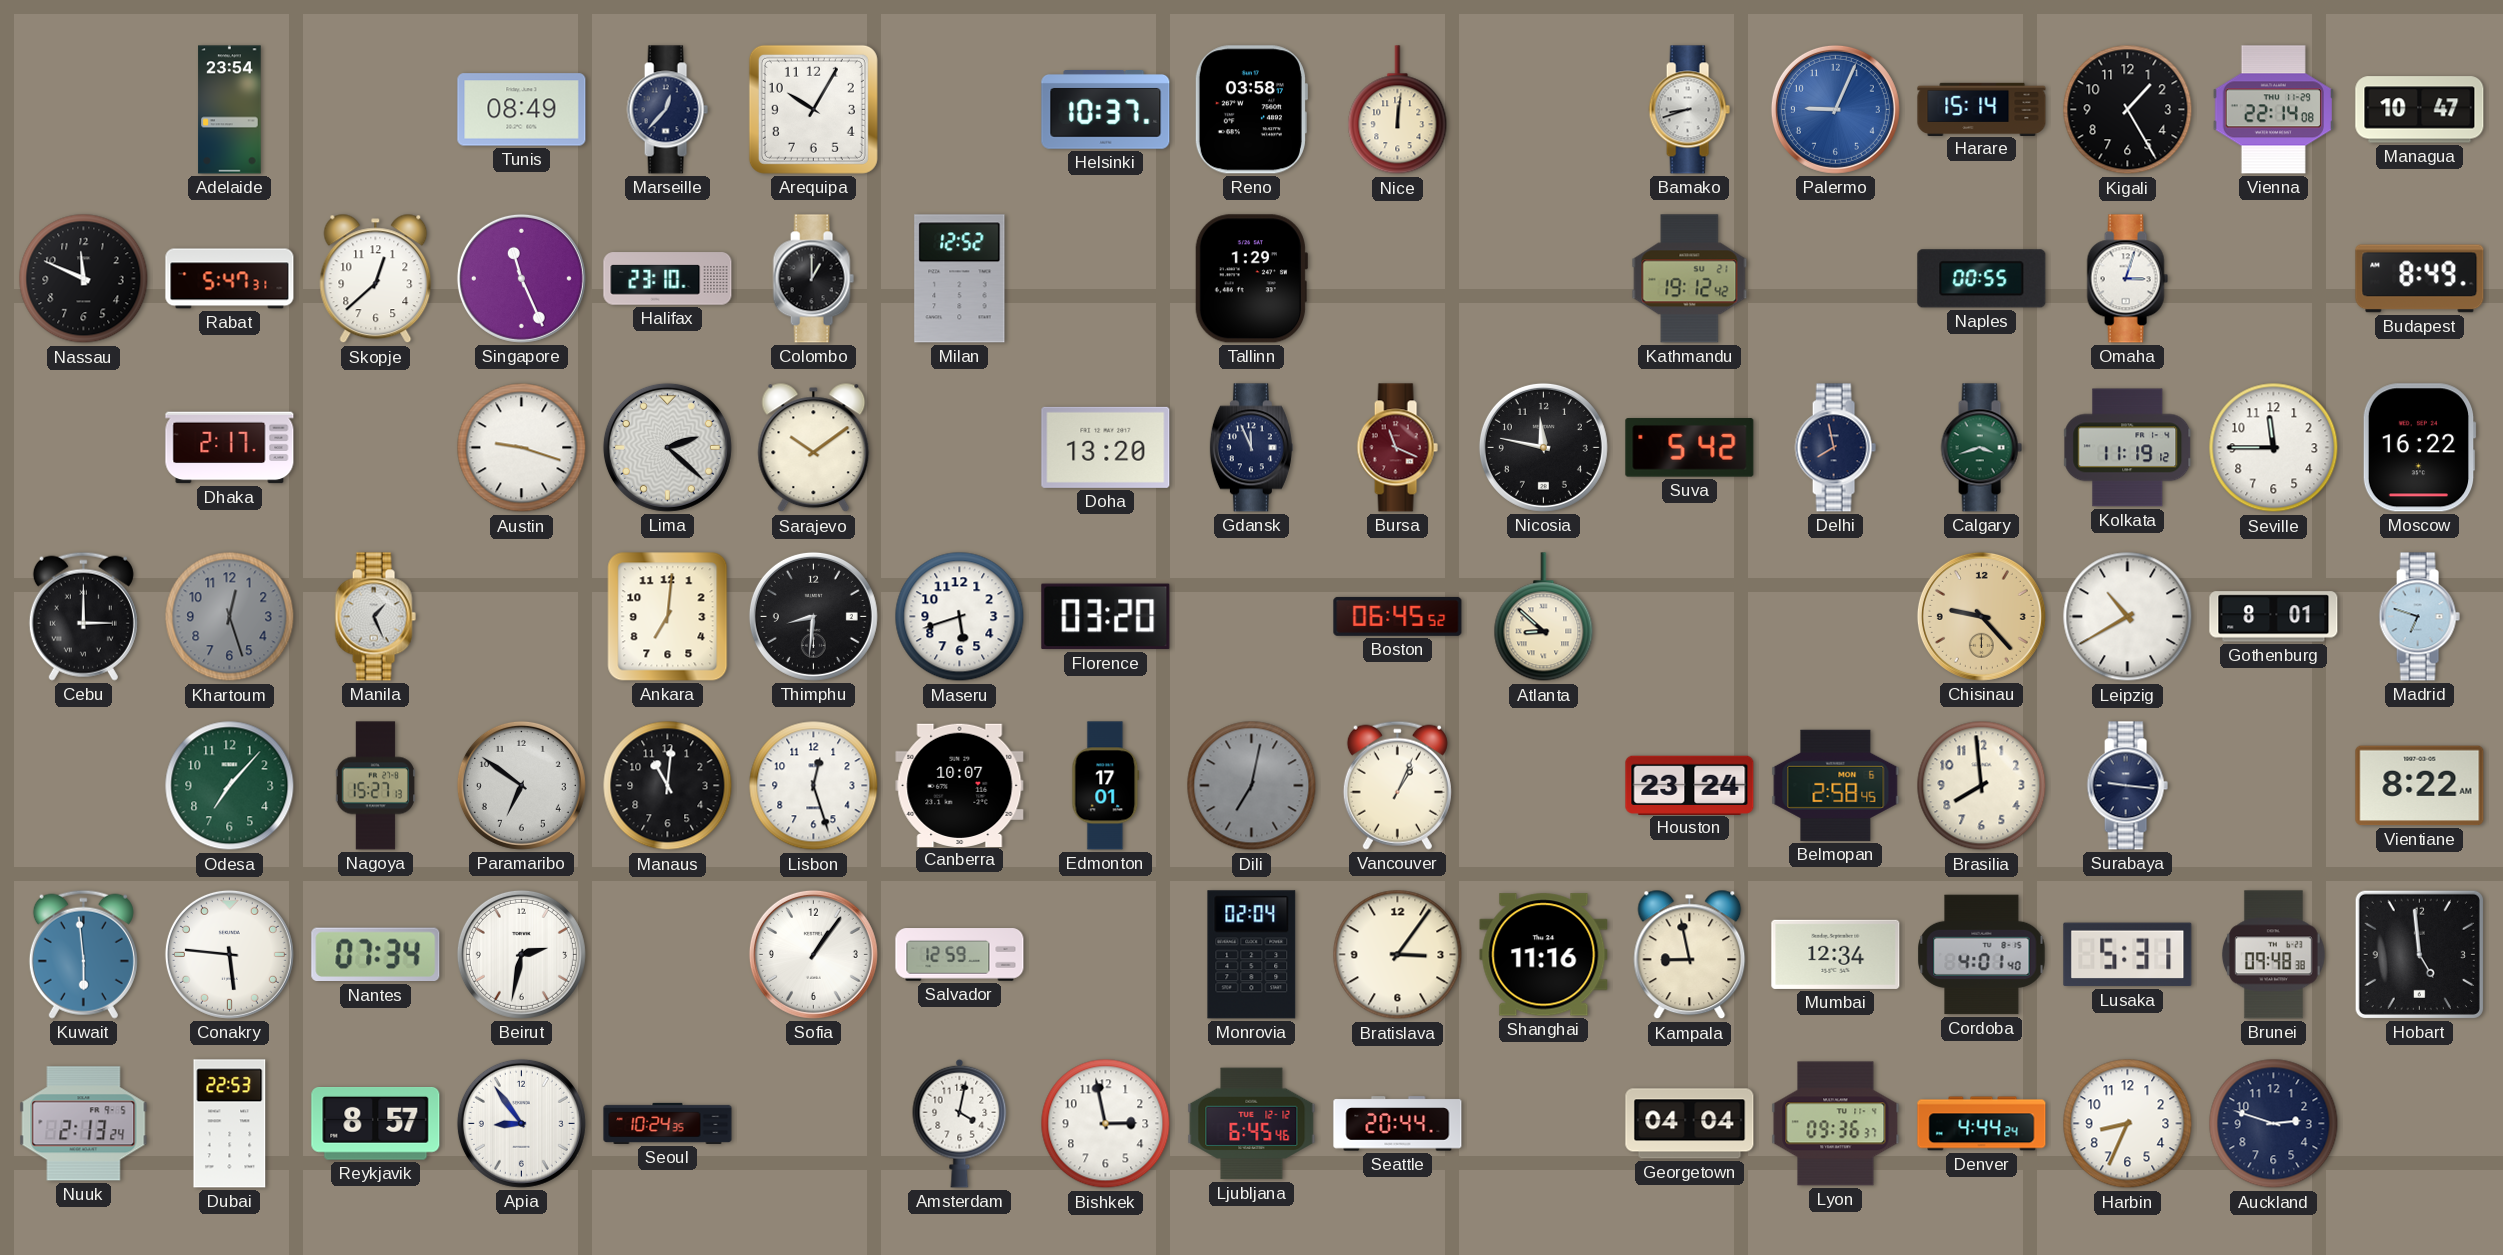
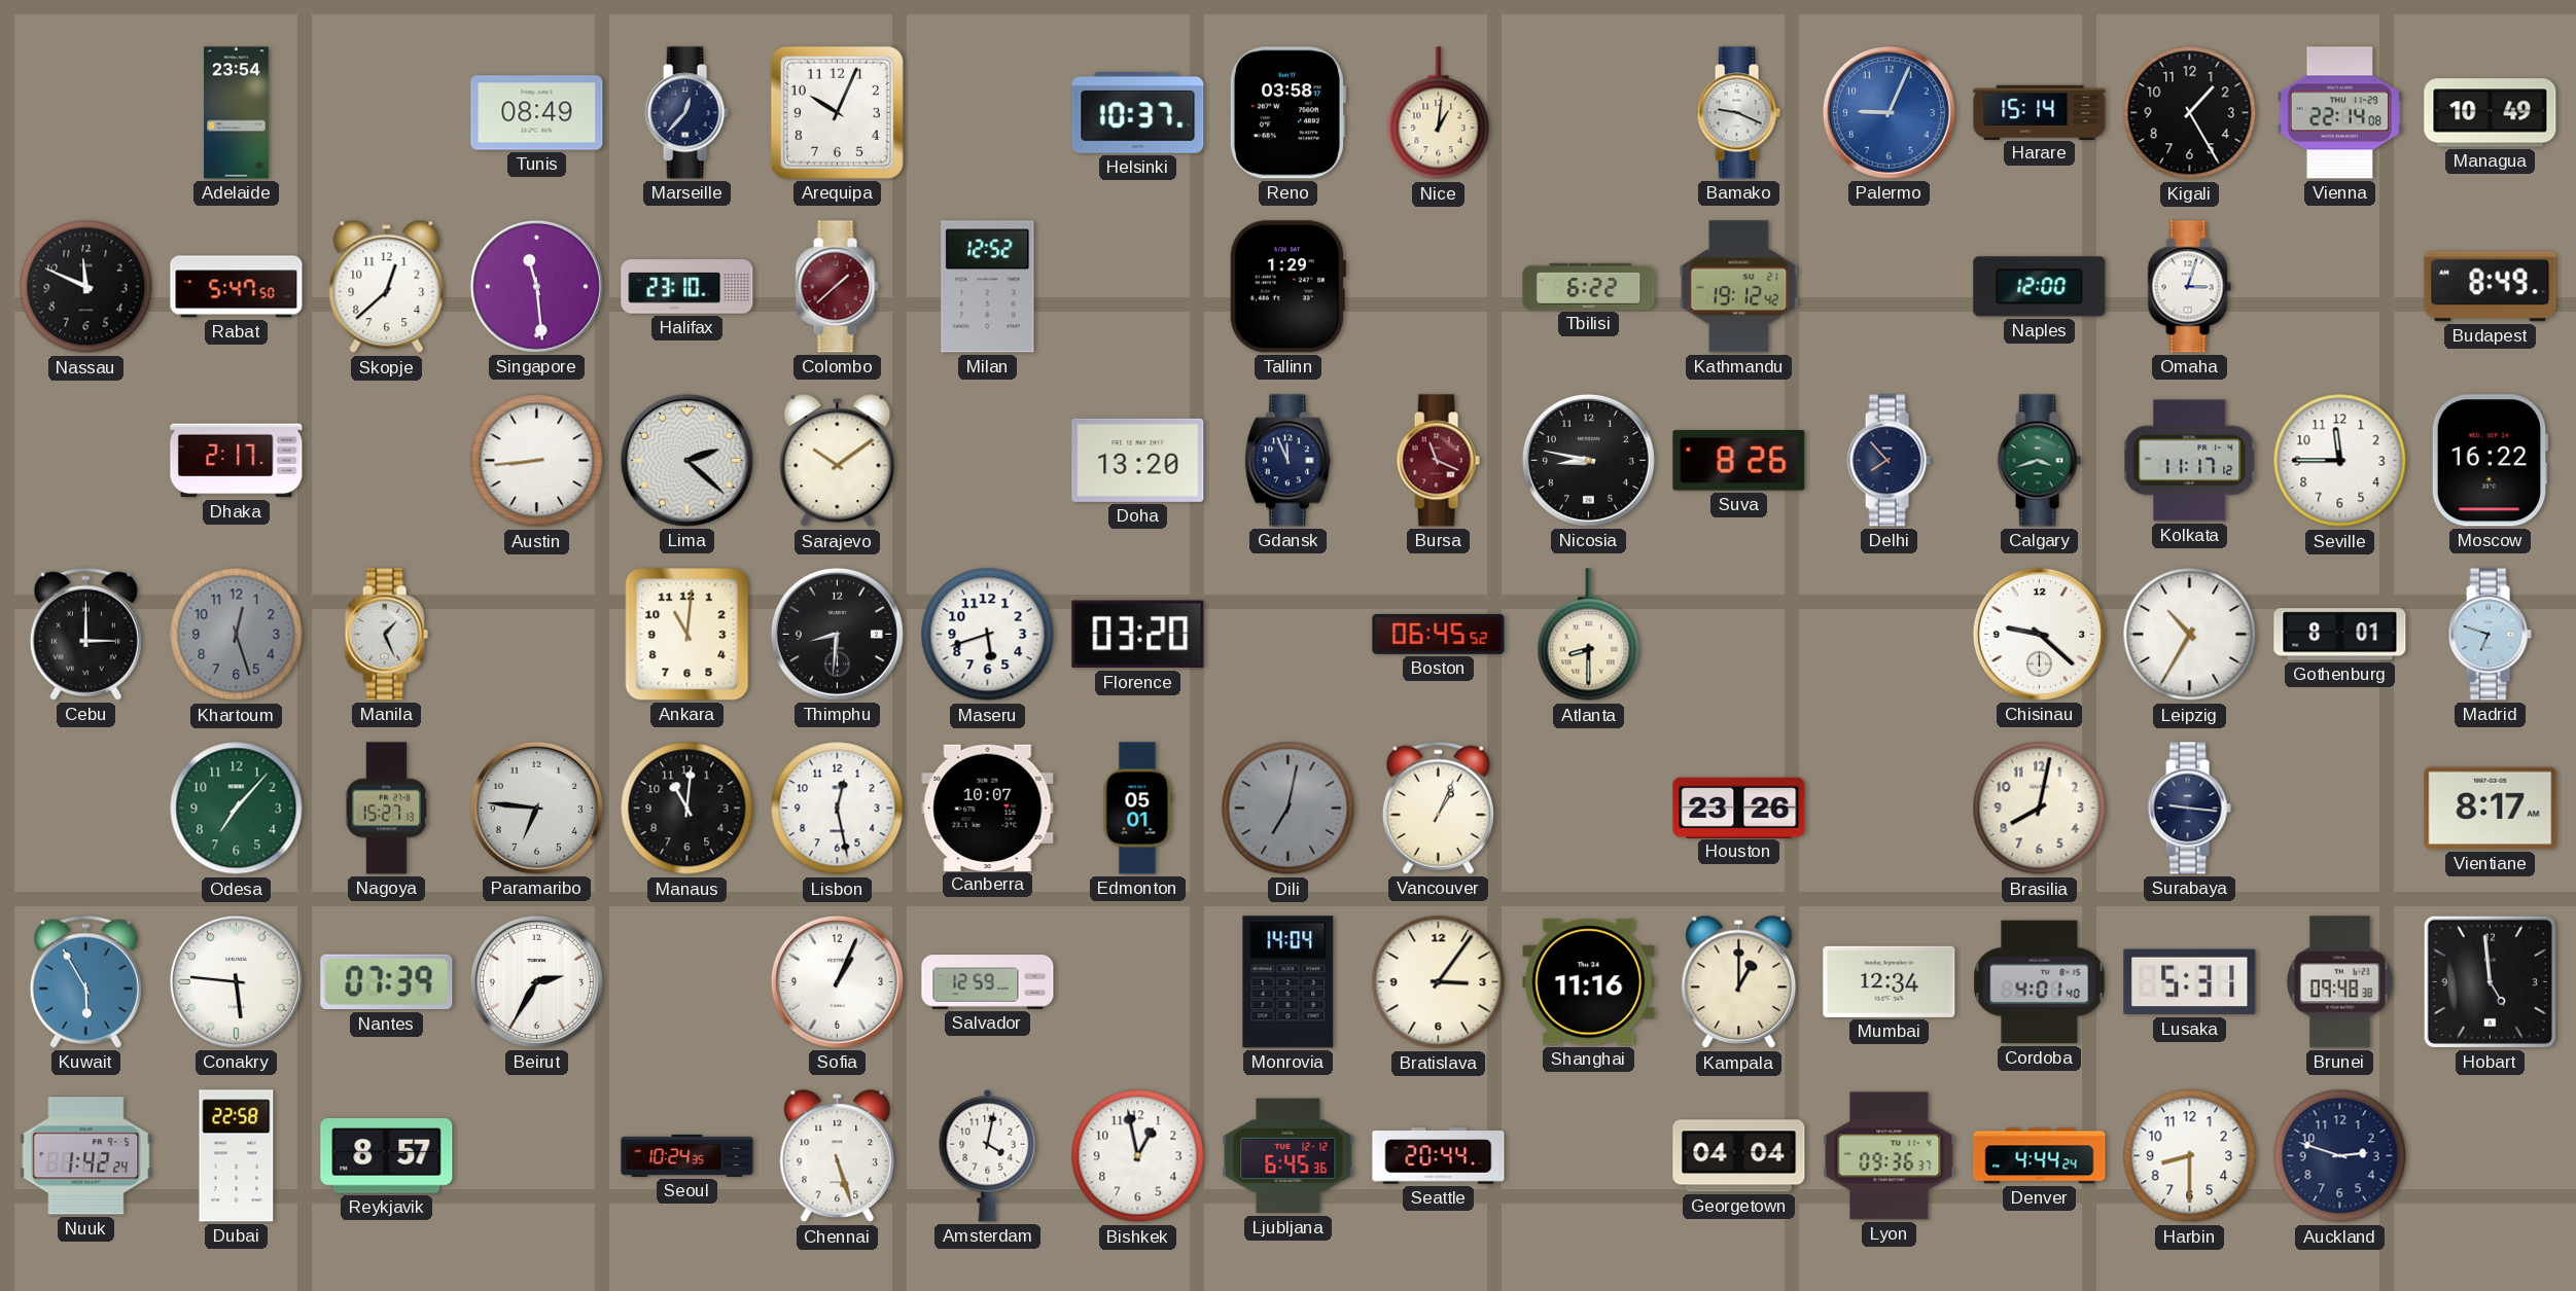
Arequipa: 10:05 -> 10:04
Nice: 12:01 -> 1:01
Bamako: 8:42 -> 9:19
Managua: 10:47 -> 10:49
Rabat: 5:47:31 -> 5:47:50
Singapore: 11:26 -> 11:29
Colombo: 1:00 -> 1:38
Colombo dial: black -> burgundy
Tbilisi: none -> 6:22
Naples: 00:55 -> 12:00
Austin: 9:18 -> 8:44
Nicosia: 11:47 -> 8:47
Suva: 5:42 -> 8:26
Delhi: 7:58 -> 7:53
Kolkata: 11:19 -> 11:17
Ankara: 7:01 -> 11:01
Atlanta: 8:52 -> 8:30
Chisinau: 9:23 -> 9:22
Chisinau dial: champagne -> white
Leipzig: 10:40 -> 10:35
Paramaribo: 6:51 -> 6:46
Lisbon: 12:27 -> 12:28
Edmonton: 17:01 -> 05:01
Houston: 23:24 -> 23:26
Belmopan: 2:58 -> none
Brasilia: 7:59 -> 8:02
Vientiane: 8:22 -> 8:17
Kuwait: 5:59 -> 5:55
Nantes: 07:34 -> 07:39
Beirut: 2:32 -> 2:35
Sofia: 1:06 -> 1:04
Monrovia: 02:04 -> 14:04
Kampala: 8:58 -> 1:00
Nuuk: 2:13 -> 1:42
Dubai: 22:53 -> 22:58
Apia: 8:54 -> none
Chennai: none -> 5:27
Bishkek: 2:58 -> 12:58
Ljubljana: 6:45:46 -> 6:45:36
Harbin: 8:34 -> 8:30
